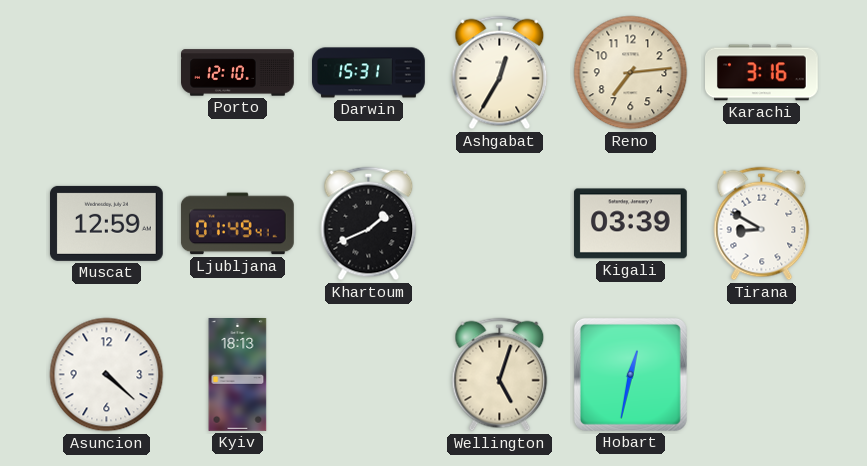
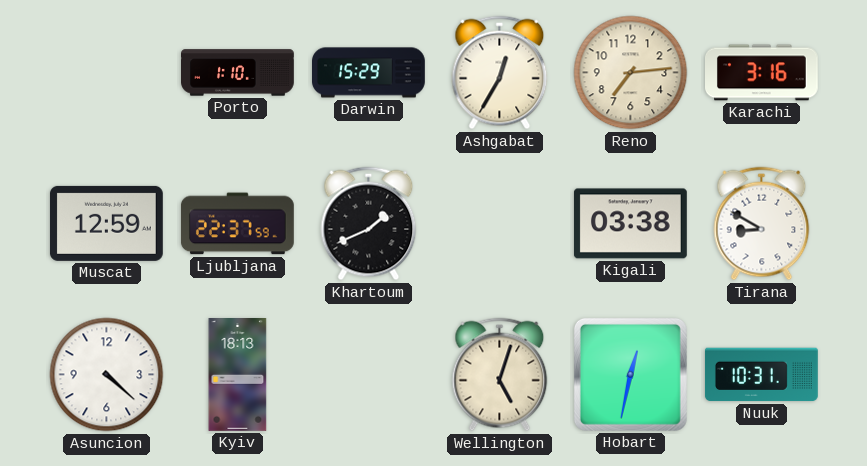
Porto: 12:10 -> 1:10
Darwin: 15:31 -> 15:29
Ljubljana: 01:49 -> 22:37
Kigali: 03:39 -> 03:38
Nuuk: none -> 10:31
